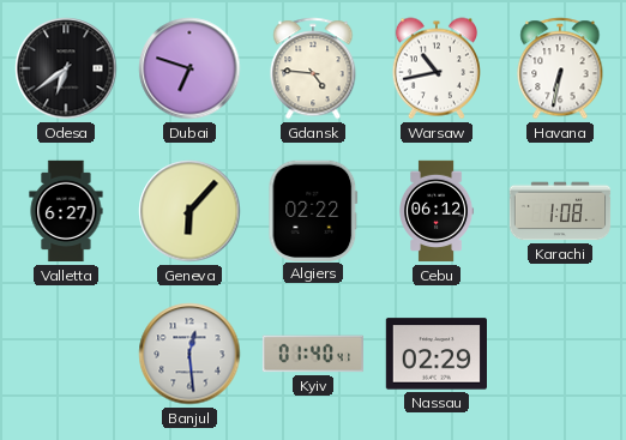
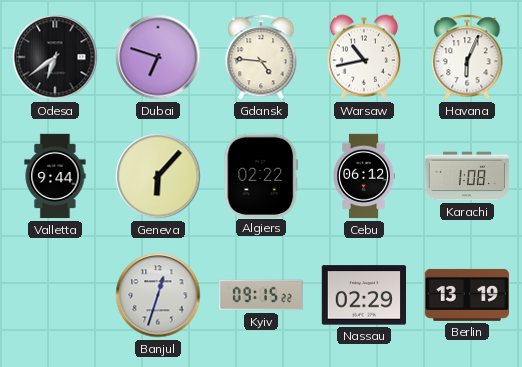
Havana: 6:32 -> 6:04
Valletta: 6:27 -> 9:44
Banjul: 12:29 -> 12:33
Kyiv: 01:40 -> 09:15
Berlin: none -> 13:19
